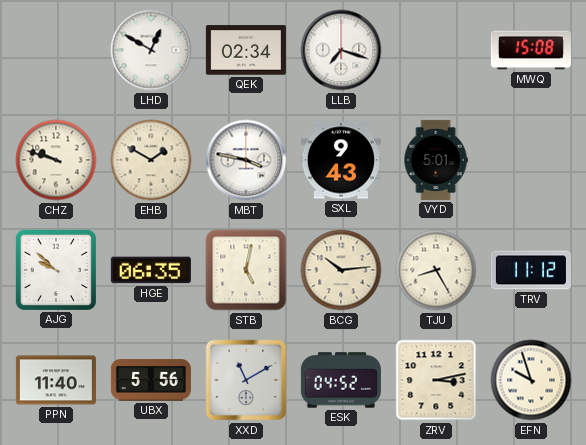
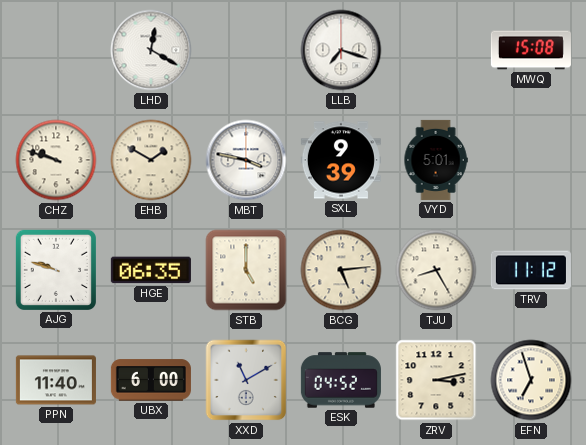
LHD: 12:50 -> 12:20
QEK: 02:34 -> none
SXL: 9:43 -> 9:39
AJG: 9:52 -> 9:48
STB: 5:02 -> 5:00
BCG: 10:14 -> 5:14
UBX: 5:56 -> 6:00
EFN: 9:57 -> 6:57
